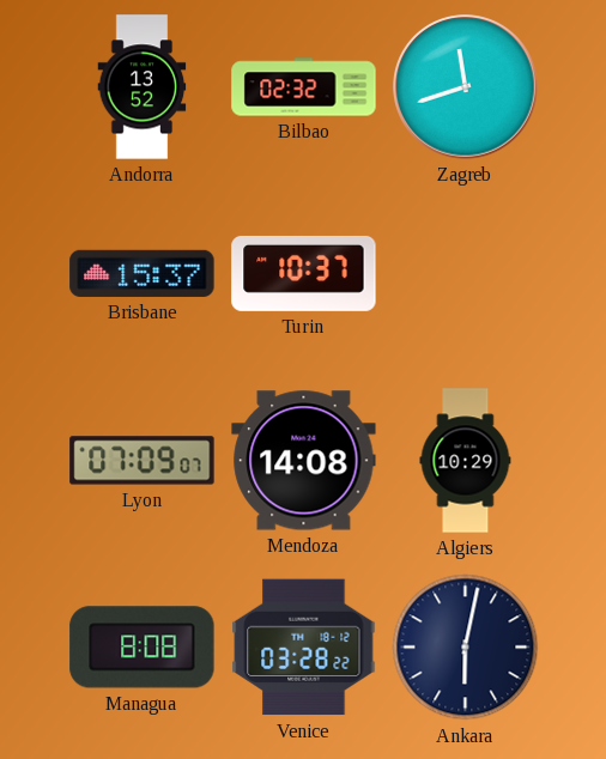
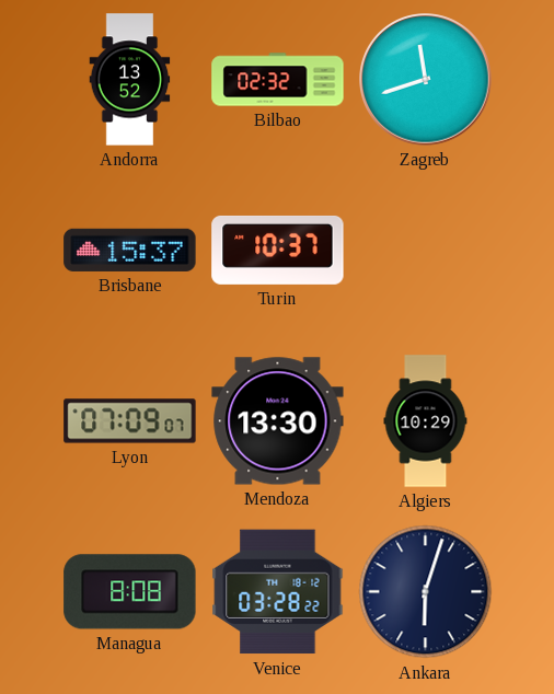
Mendoza: 14:08 -> 13:30
Ankara: 6:02 -> 6:03
